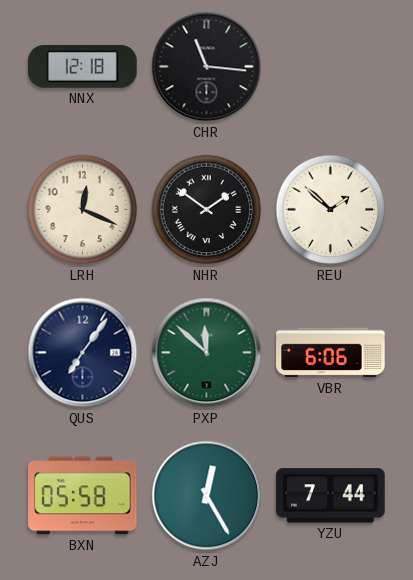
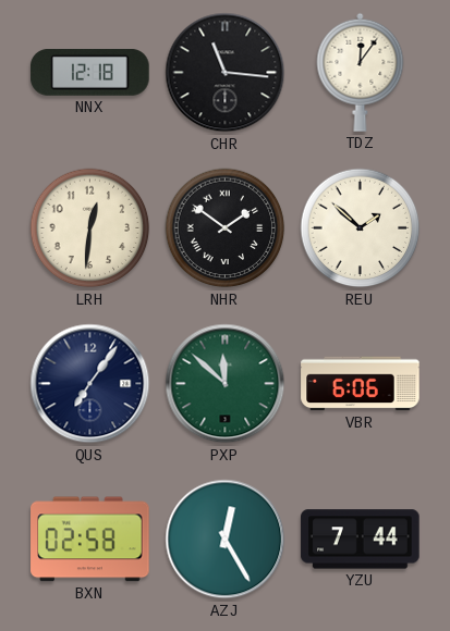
TDZ: none -> 12:06
LRH: 12:19 -> 12:31
BXN: 05:58 -> 02:58
